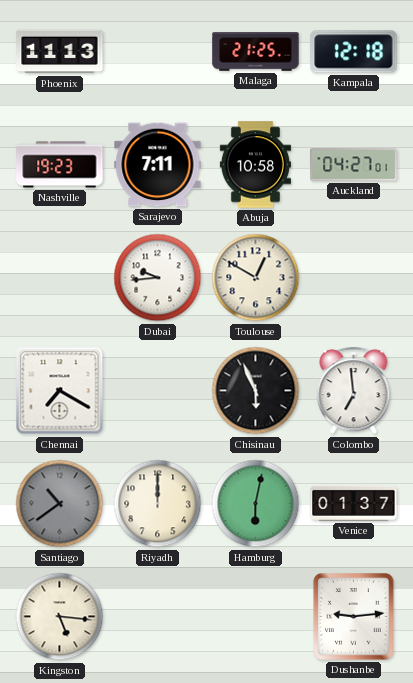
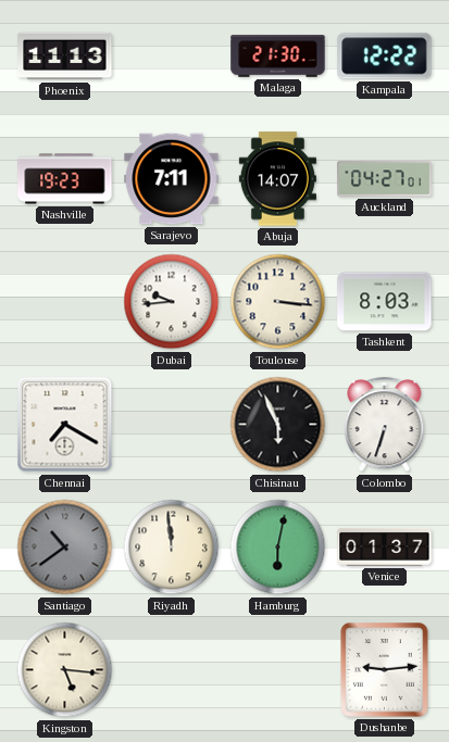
Malaga: 21:25 -> 21:30
Kampala: 12:18 -> 12:22
Abuja: 10:58 -> 14:07
Toulouse: 12:50 -> 3:16
Tashkent: none -> 8:03
Colombo: 6:59 -> 6:33
Riyadh: 12:00 -> 11:59
